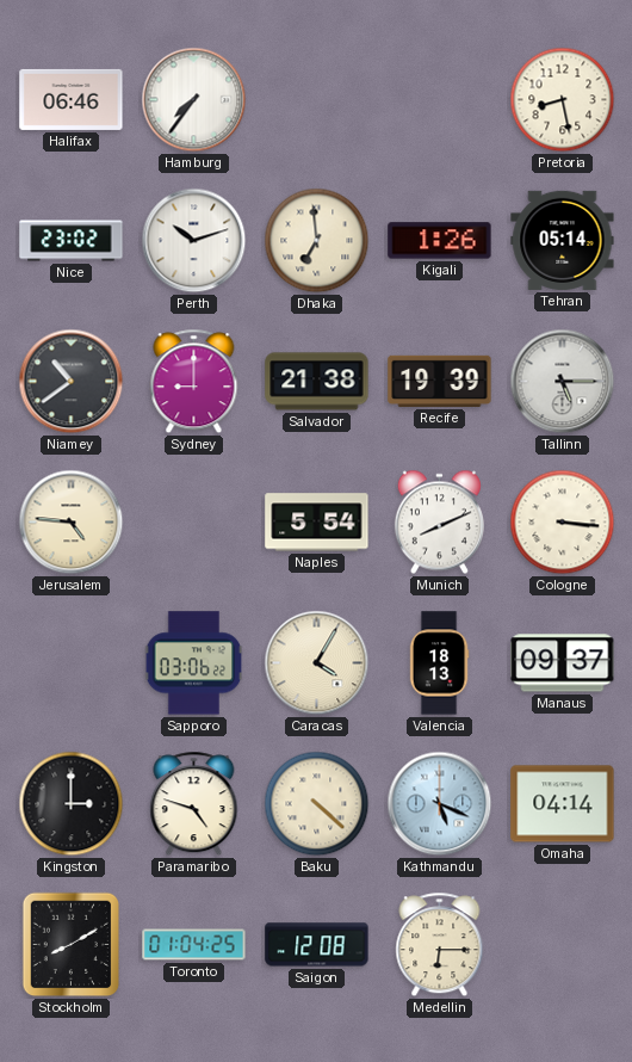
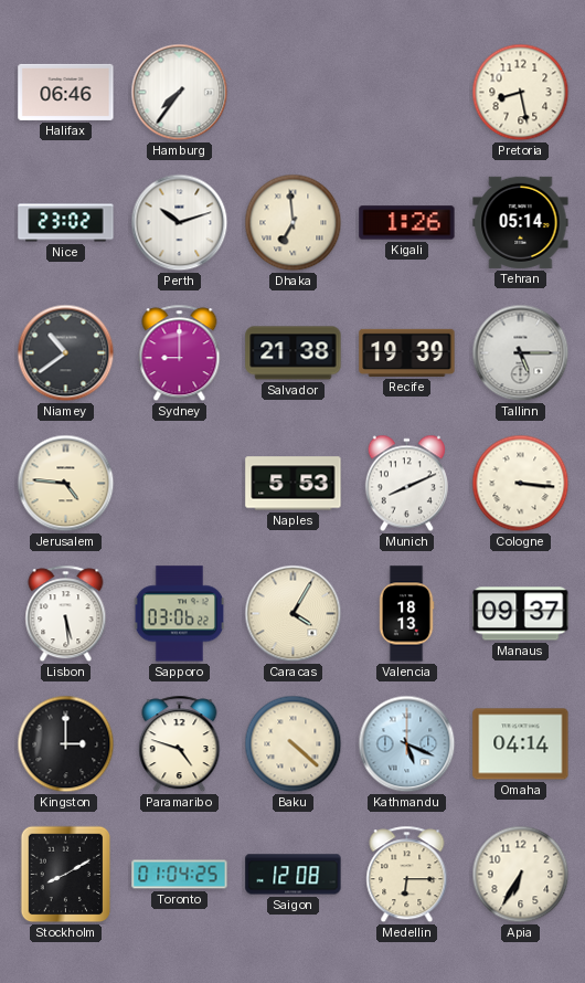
Naples: 5:54 -> 5:53
Lisbon: none -> 5:29
Apia: none -> 6:35
